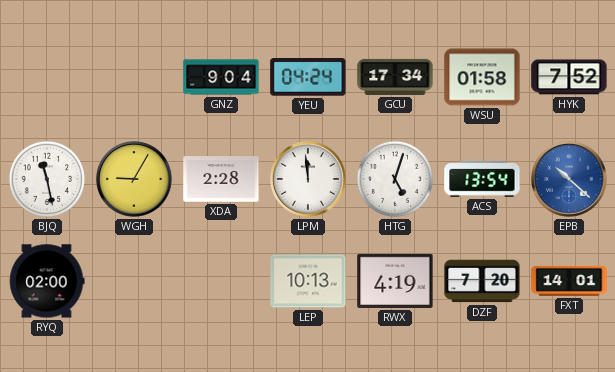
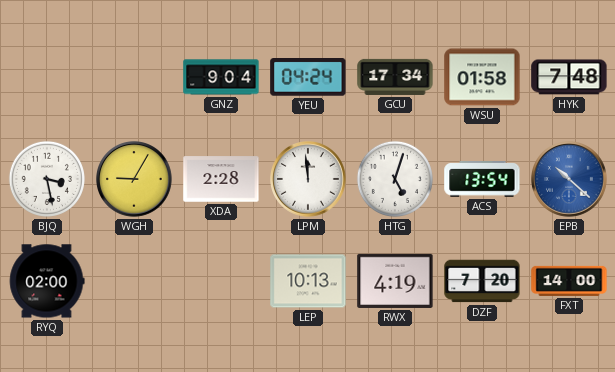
HYK: 7:52 -> 7:48
BJQ: 11:28 -> 3:28
FXT: 14:01 -> 14:00
